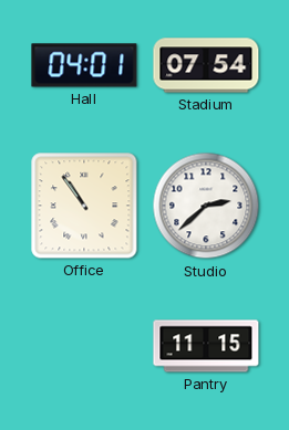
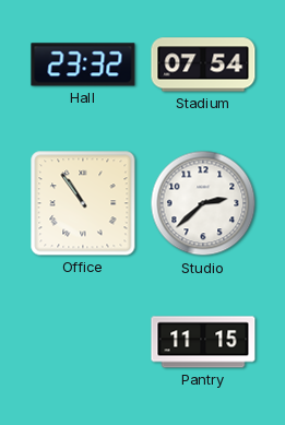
Hall: 04:01 -> 23:32
